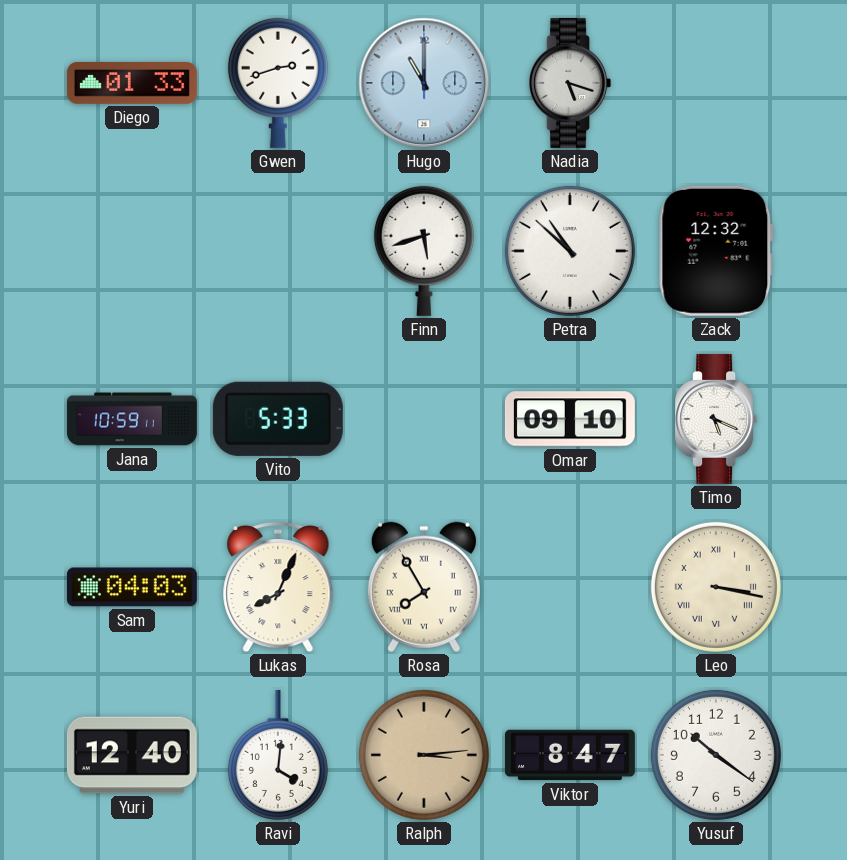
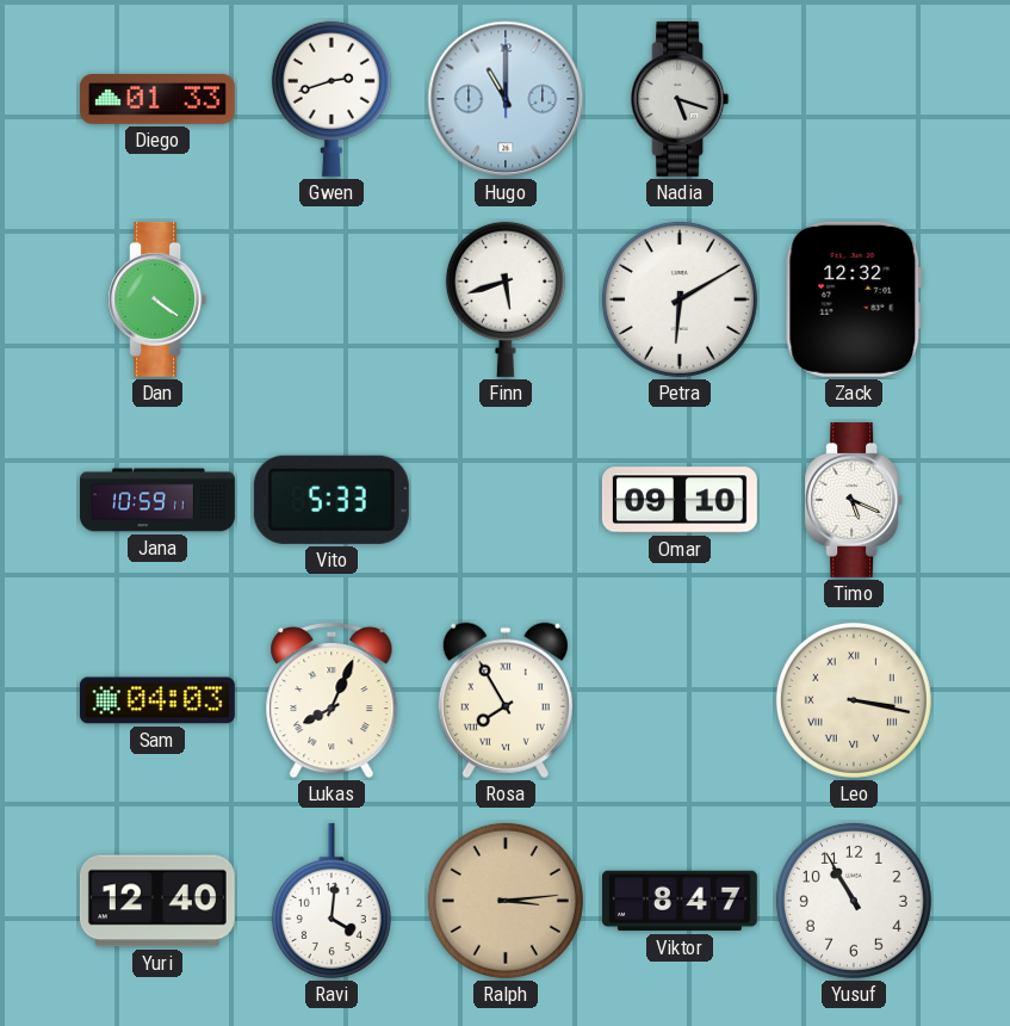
Dan: none -> 4:21
Petra: 10:52 -> 6:10
Yusuf: 10:21 -> 10:55
